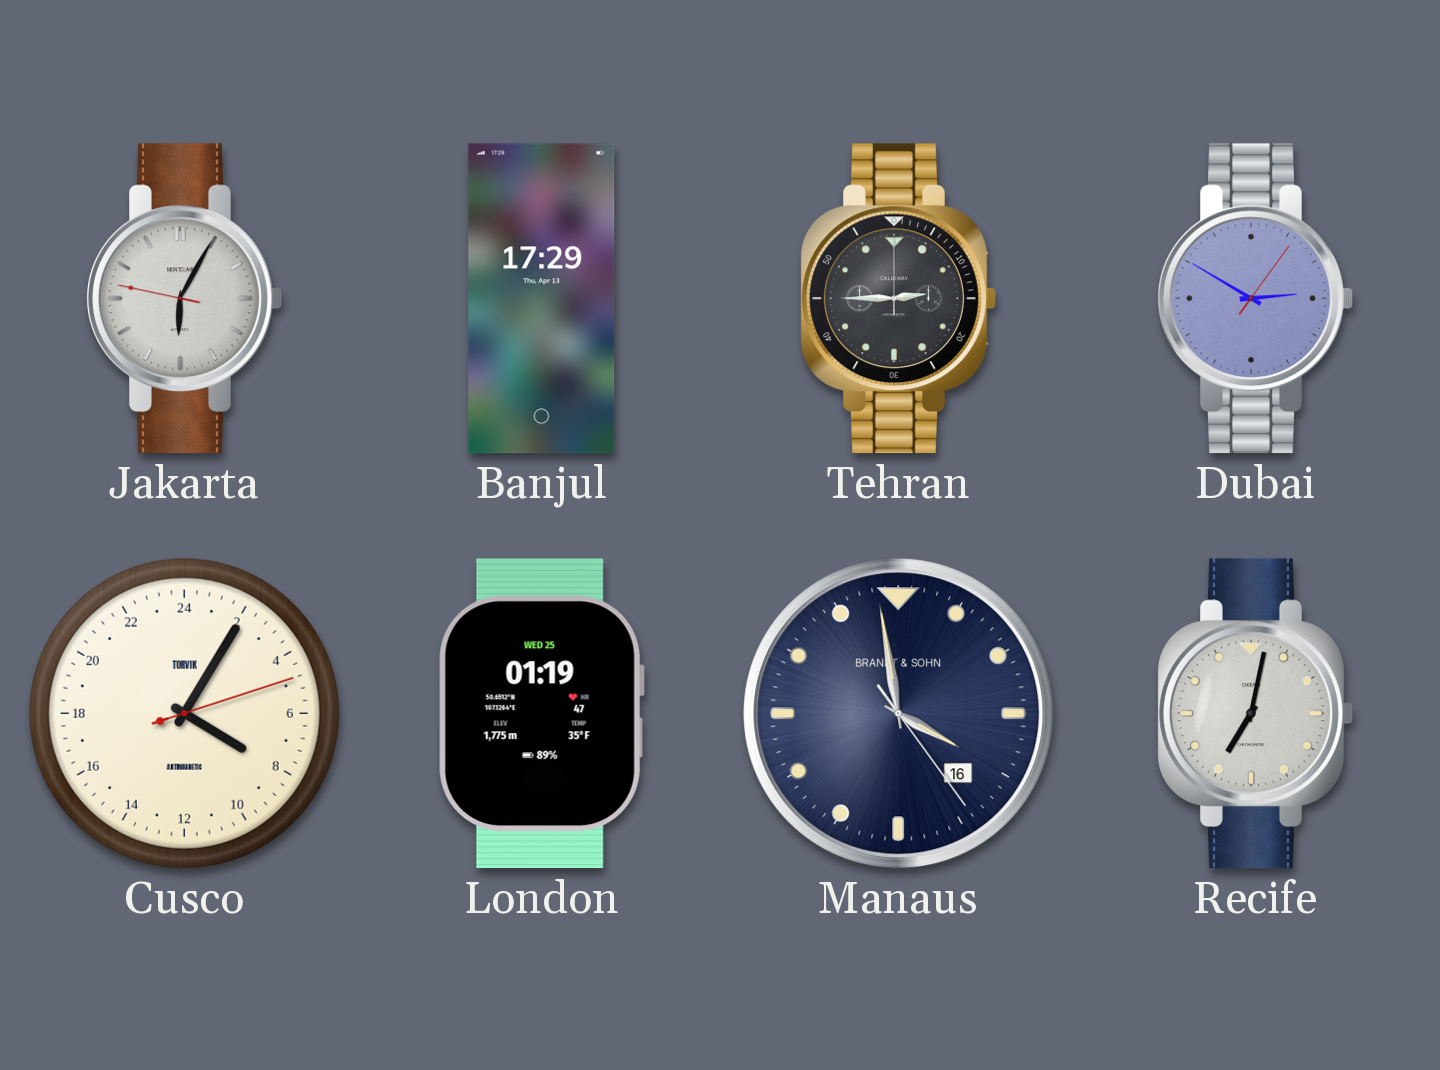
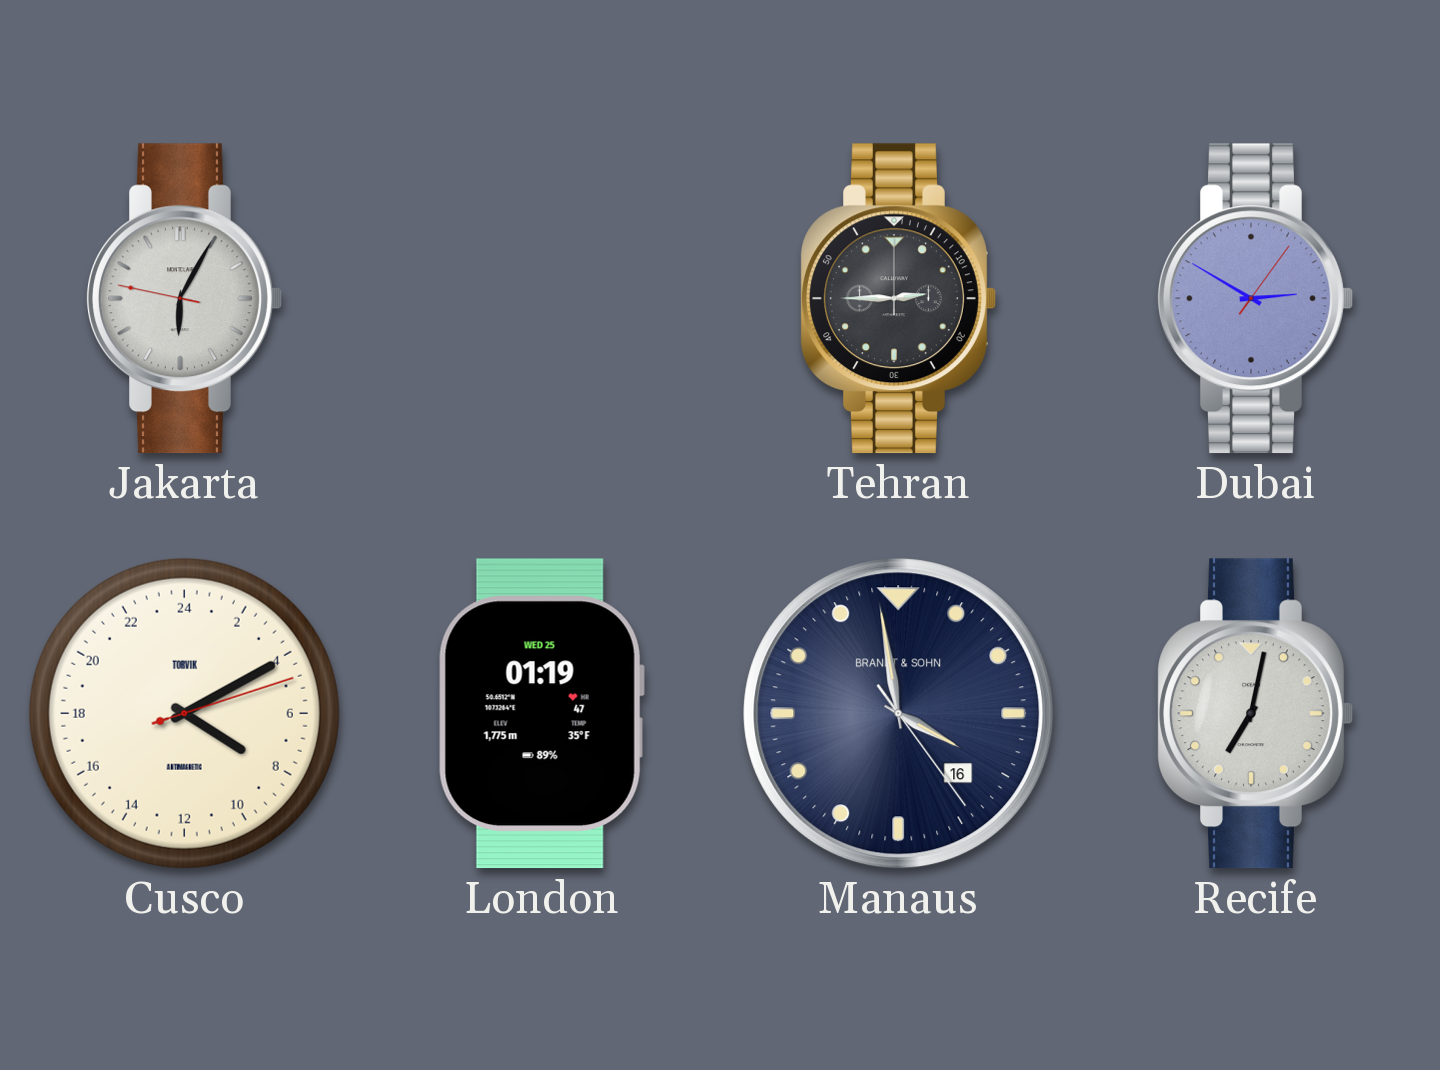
Banjul: 17:29 -> none
Cusco: 8:05 -> 8:10
